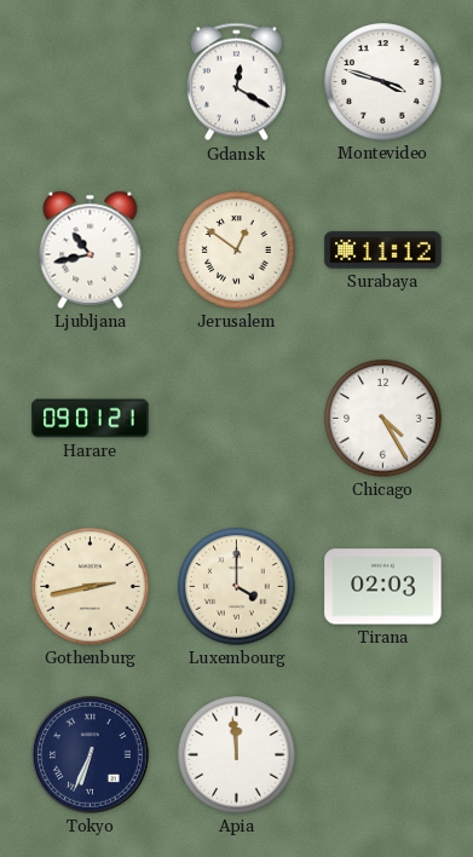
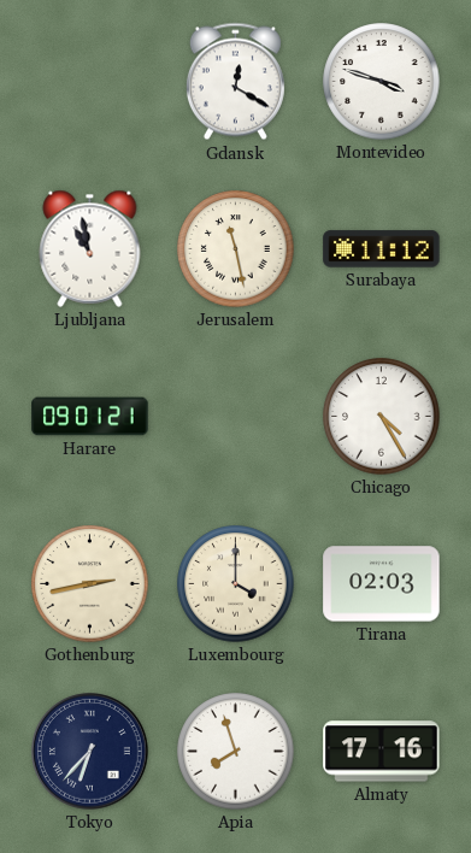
Ljubljana: 10:43 -> 10:58
Jerusalem: 12:51 -> 11:28
Tokyo: 6:34 -> 6:37
Apia: 11:59 -> 7:57
Almaty: none -> 17:16
